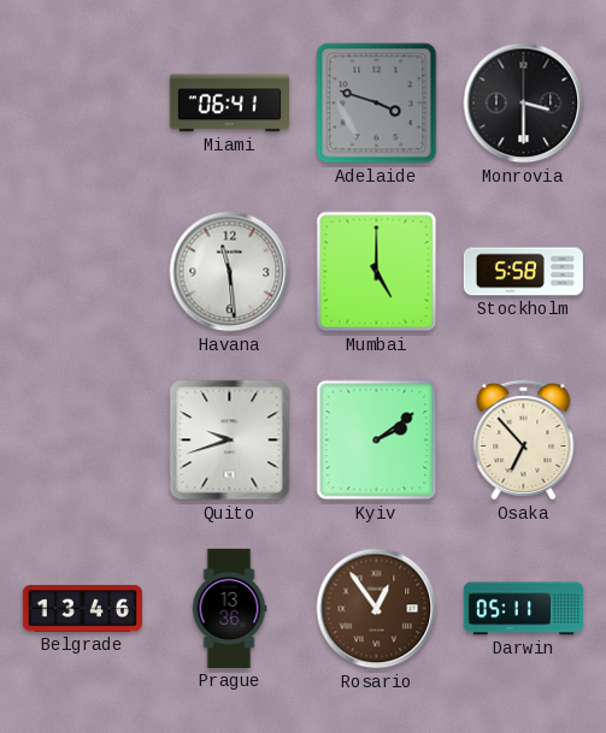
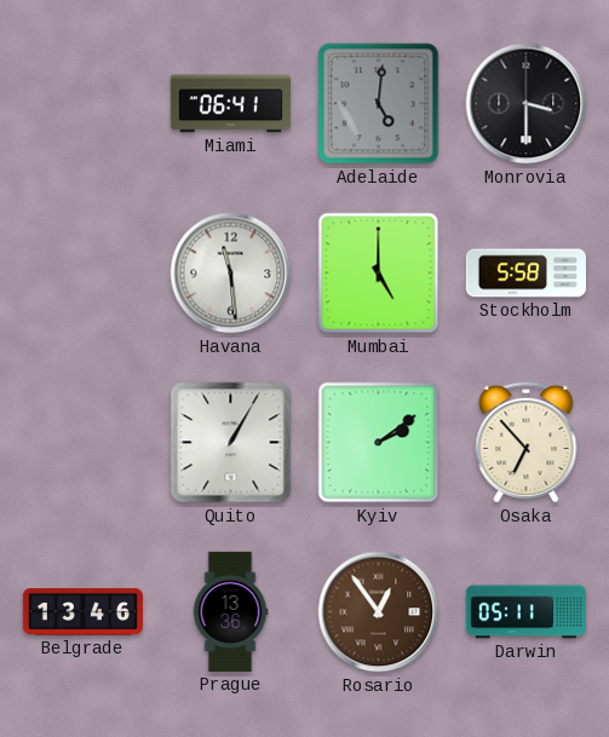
Adelaide: 3:48 -> 5:01
Quito: 9:42 -> 1:05
